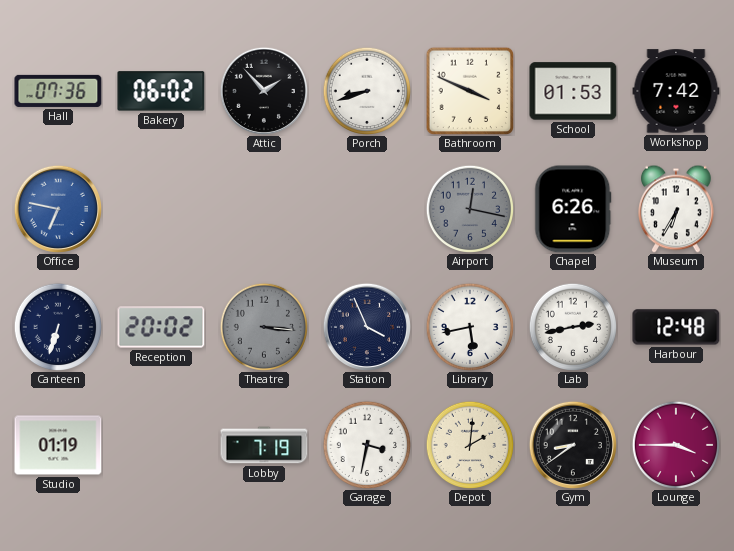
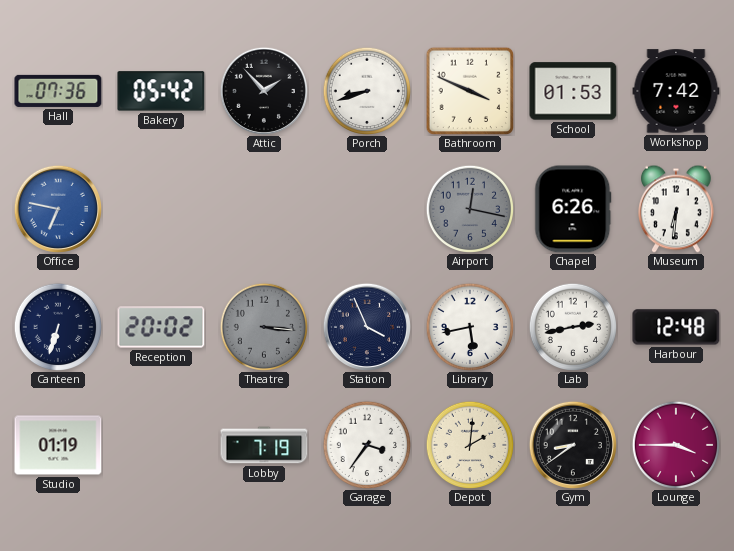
Bakery: 06:02 -> 05:42
Museum: 6:35 -> 6:31
Garage: 3:32 -> 3:36
